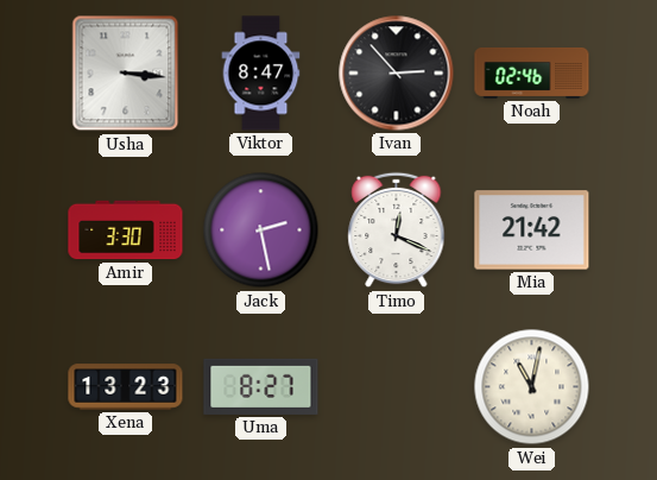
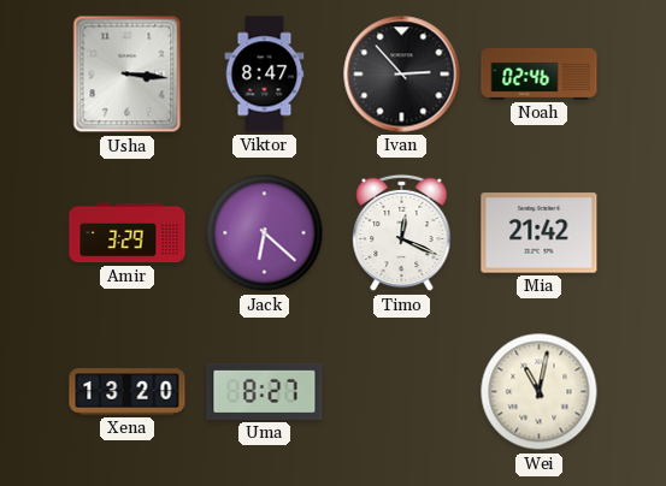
Amir: 3:30 -> 3:29
Jack: 2:28 -> 6:22
Xena: 13:23 -> 13:20
